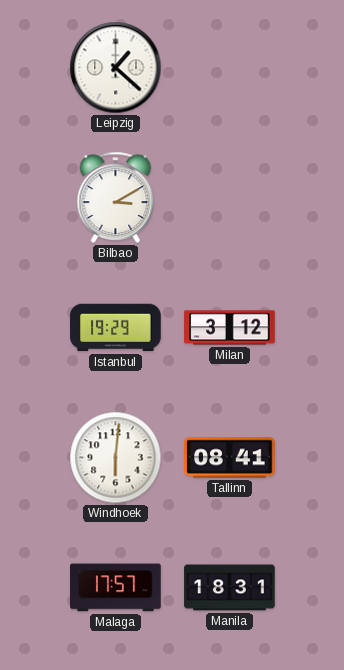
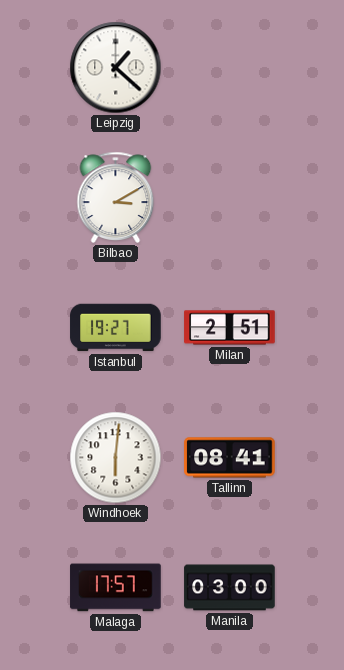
Istanbul: 19:29 -> 19:27
Milan: 3:12 -> 2:51
Manila: 18:31 -> 03:00
